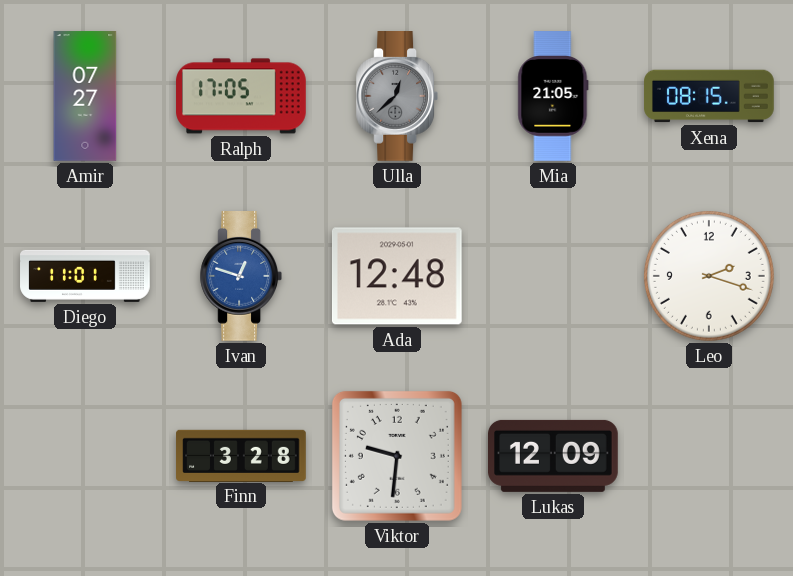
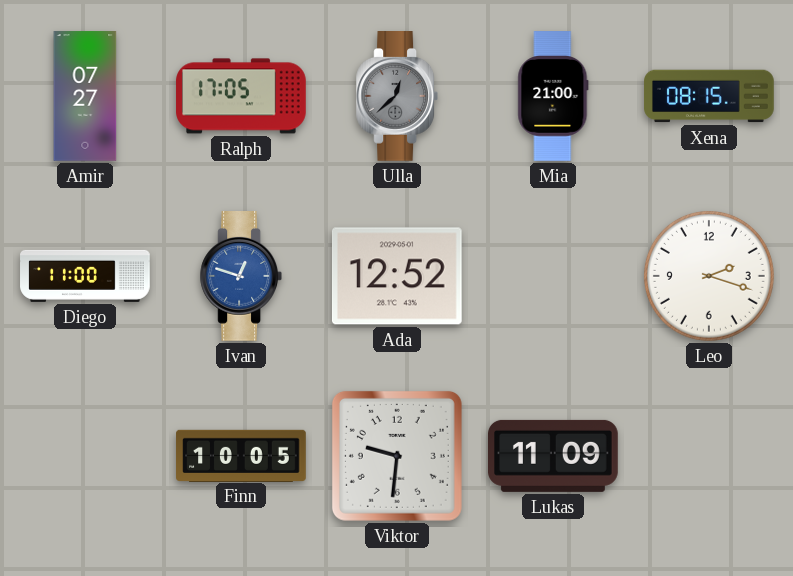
Mia: 21:05 -> 21:00
Diego: 11:01 -> 11:00
Ada: 12:48 -> 12:52
Finn: 3:28 -> 10:05
Lukas: 12:09 -> 11:09
